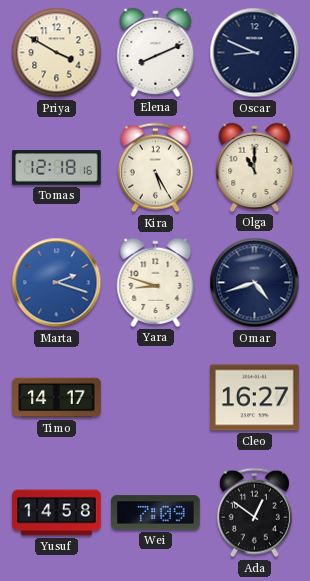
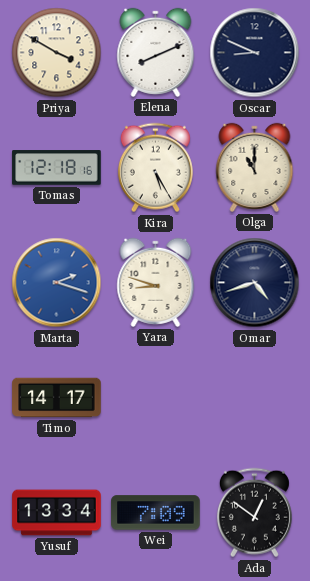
Cleo: 16:27 -> none
Yusuf: 14:58 -> 13:34
